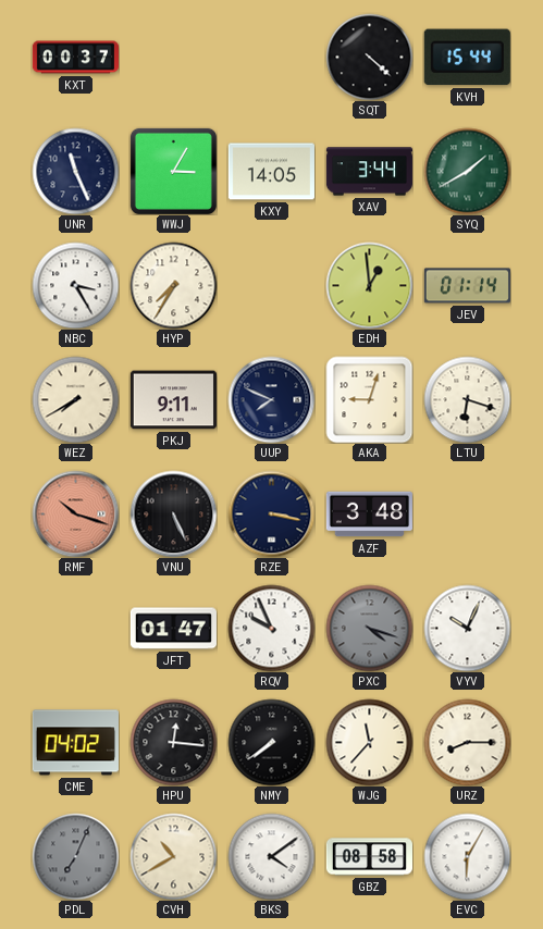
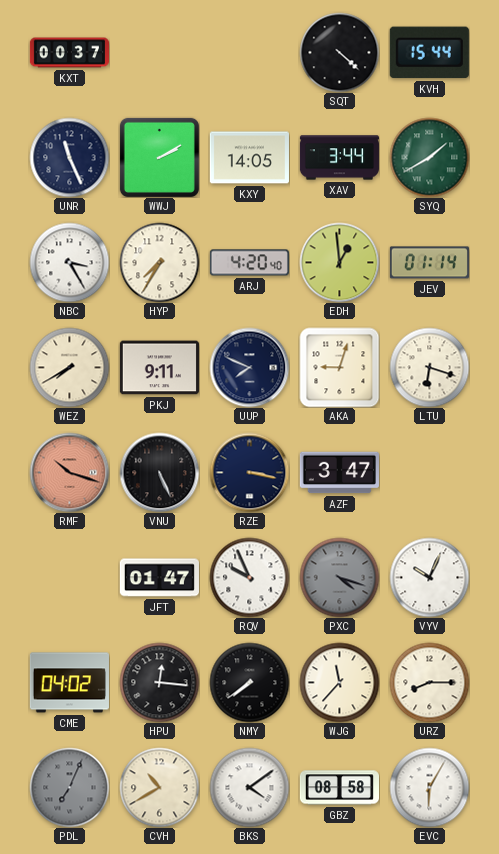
WWJ: 3:05 -> 2:10
ARJ: none -> 4:20
AZF: 3:48 -> 3:47
